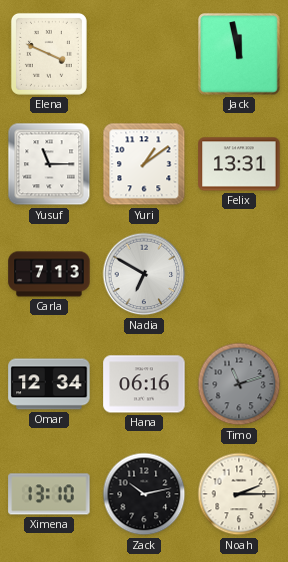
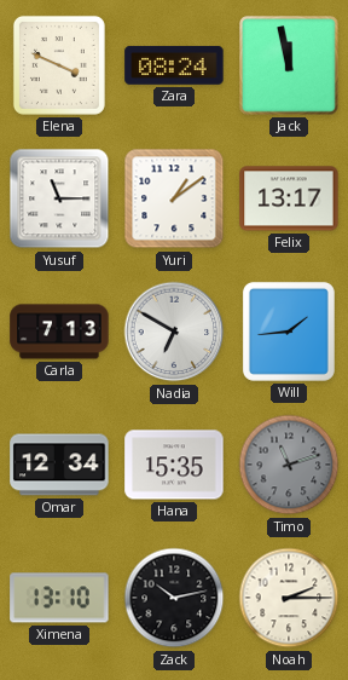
Zara: none -> 08:24
Felix: 13:31 -> 13:17
Will: none -> 1:44
Hana: 06:16 -> 15:35
